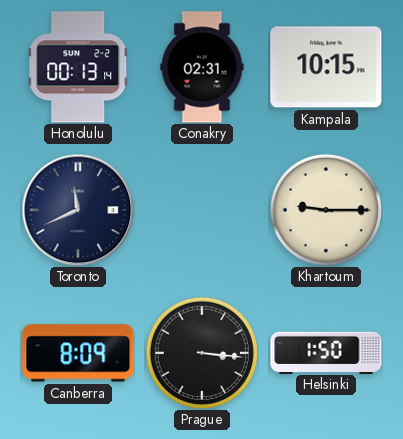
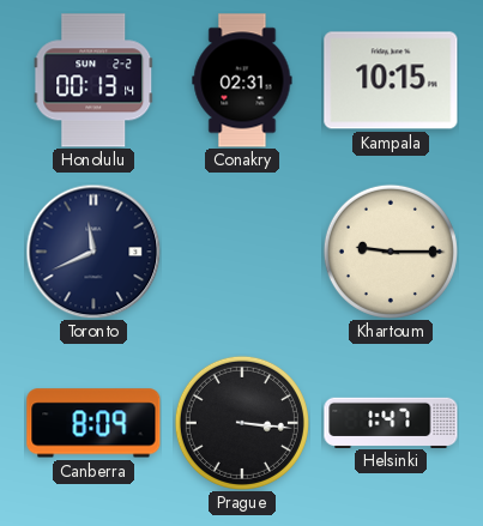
Helsinki: 1:50 -> 1:47
